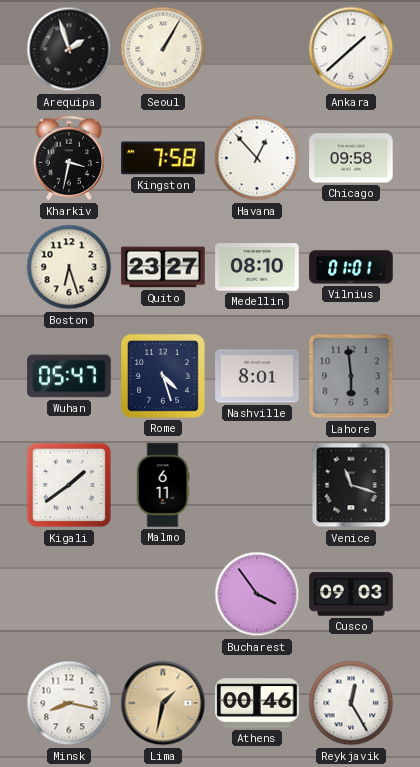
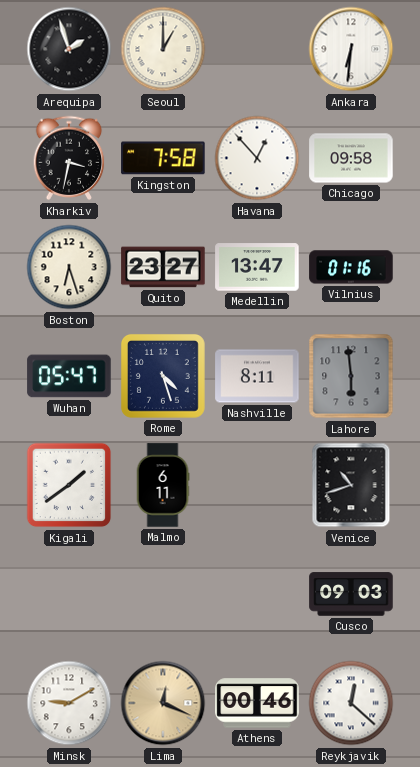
Seoul: 1:05 -> 1:00
Ankara: 1:38 -> 6:31
Medellin: 08:10 -> 13:47
Vilnius: 01:01 -> 01:16
Nashville: 8:01 -> 8:11
Venice: 11:18 -> 10:42
Bucharest: 3:54 -> none
Minsk: 8:17 -> 9:10
Lima: 1:32 -> 12:19
Reykjavik: 12:25 -> 12:22
